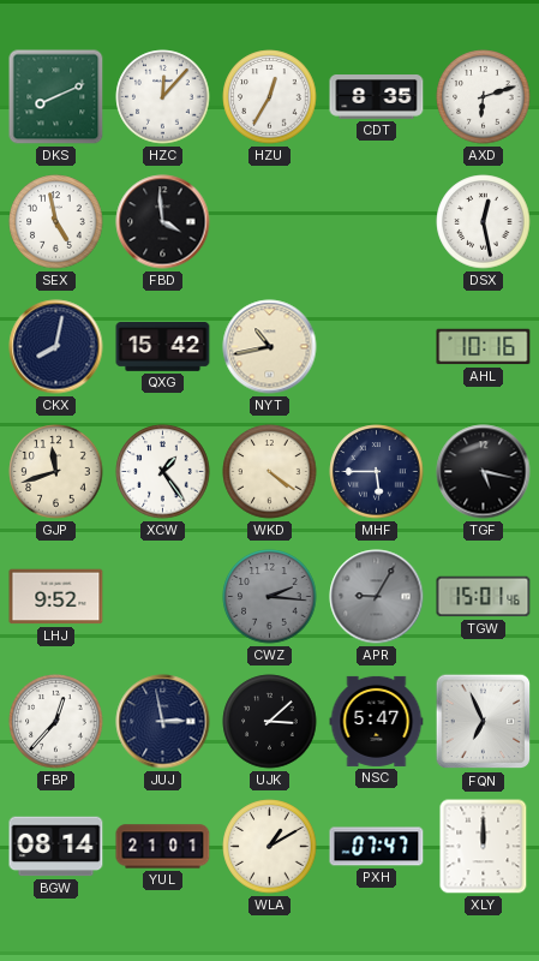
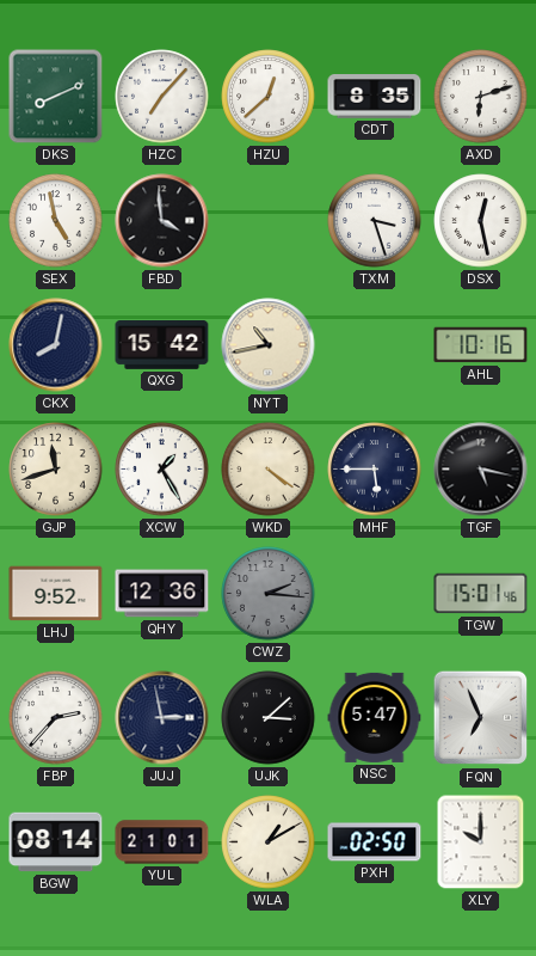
HZC: 12:07 -> 7:07
HZU: 12:35 -> 12:38
TXM: none -> 3:27
XCW: 1:24 -> 1:25
QHY: none -> 12:36
APR: 9:05 -> none
FBP: 12:37 -> 2:37
PXH: 07:47 -> 02:50
XLY: 12:00 -> 10:00
